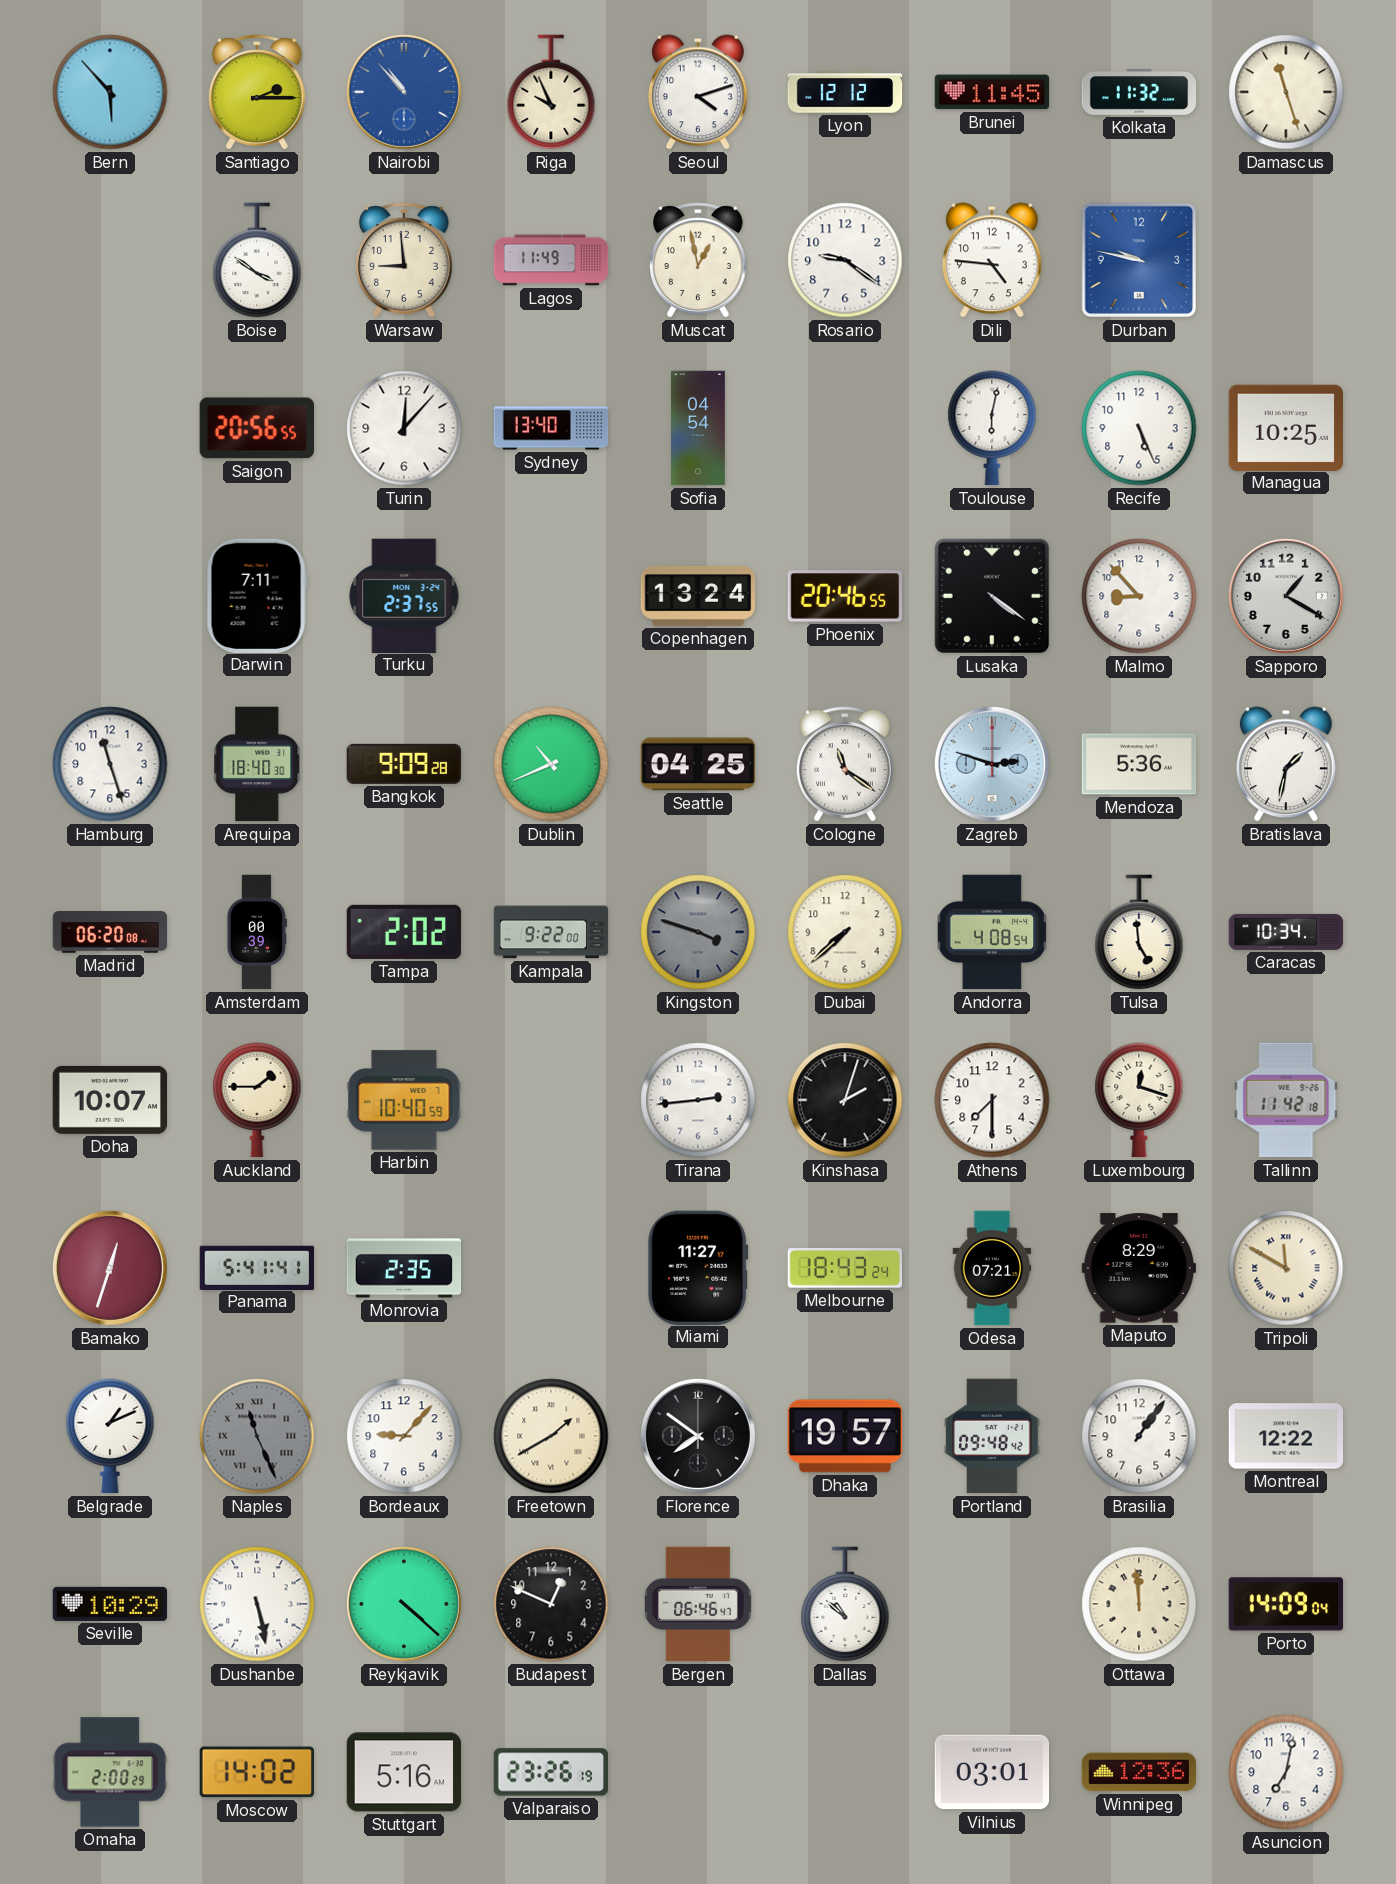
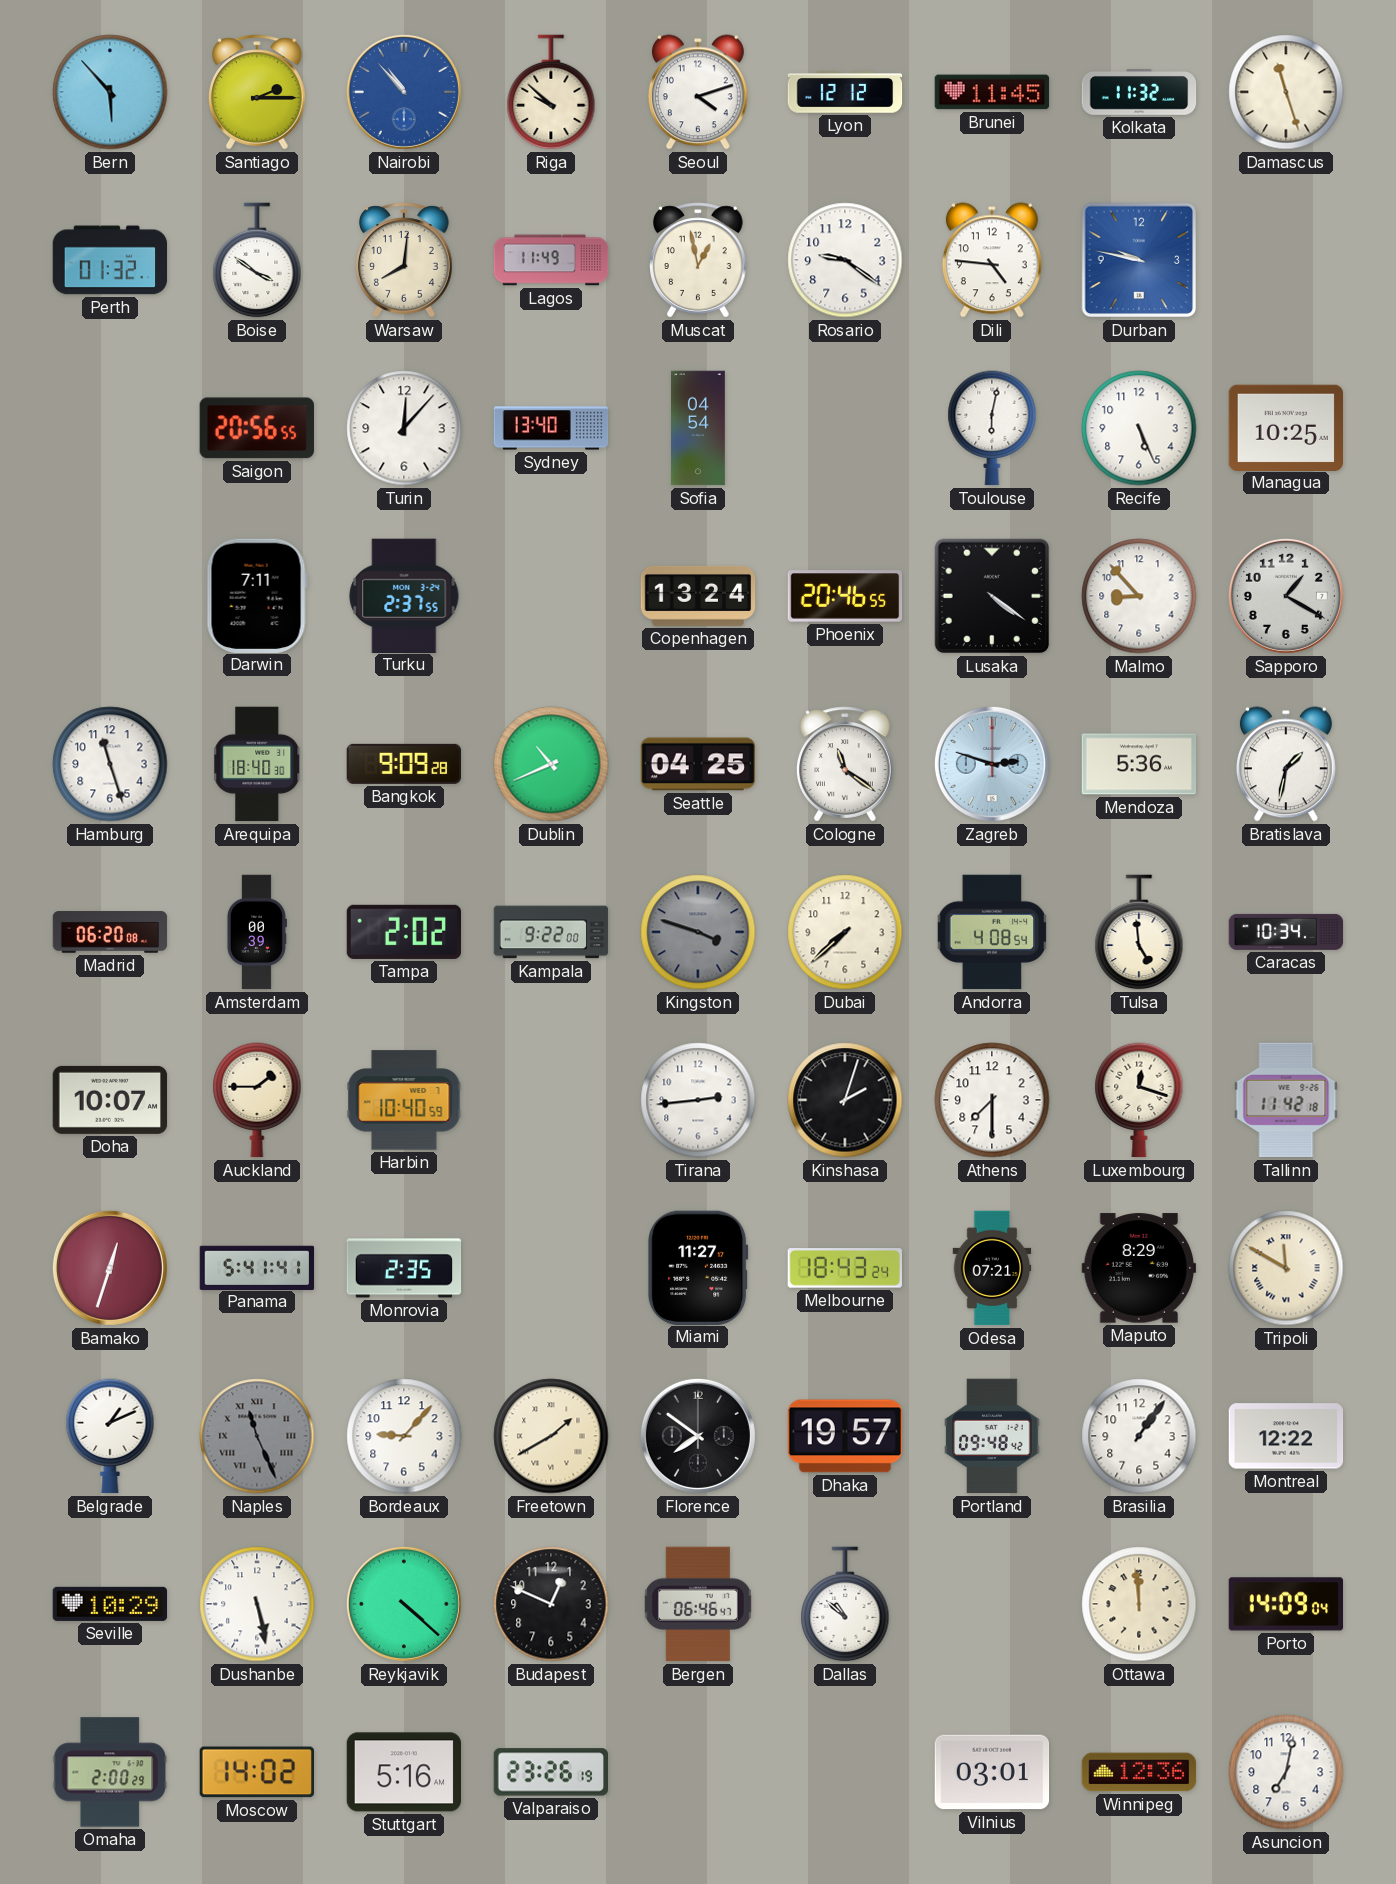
Riga: 9:56 -> 9:52
Perth: none -> 01:32
Warsaw: 8:59 -> 8:01
